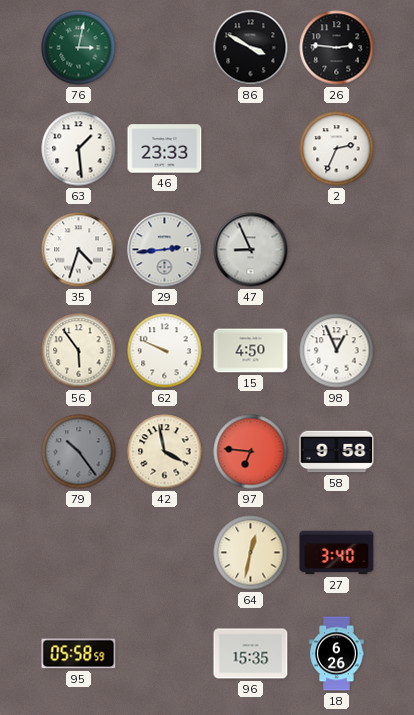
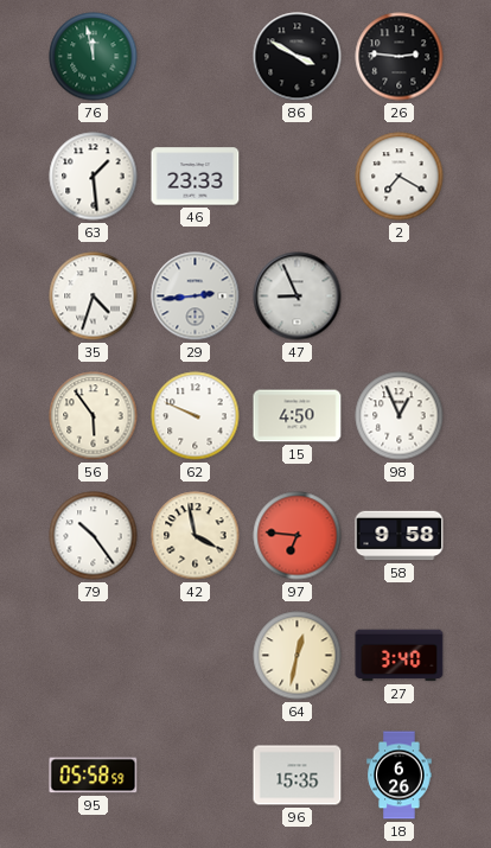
76: 3:02 -> 11:58
2: 2:34 -> 7:20
79 dial: grey -> white
